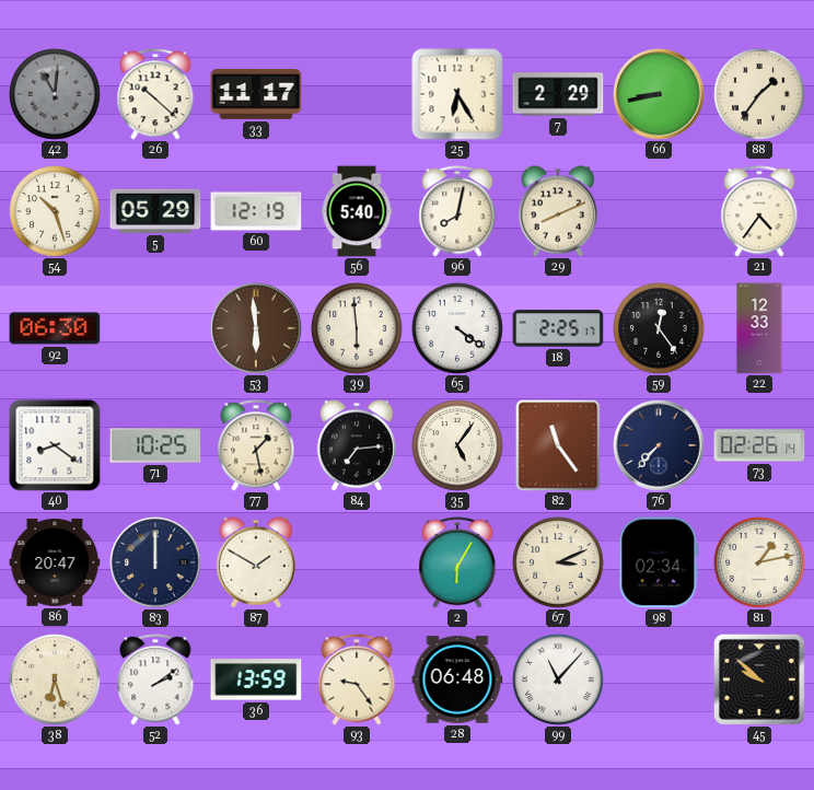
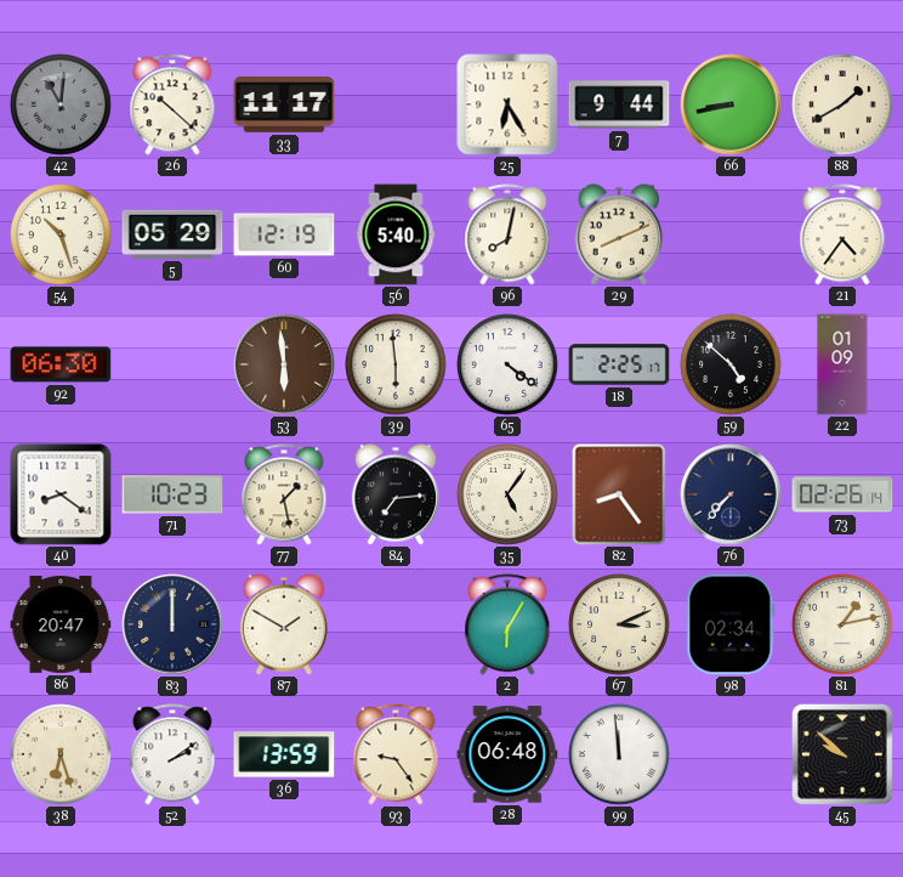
7: 2:29 -> 9:44
88: 1:36 -> 1:40
59: 12:24 -> 4:52
22: 12:33 -> 01:09
71: 10:25 -> 10:23
82: 11:24 -> 8:24
99: 11:07 -> 11:59
